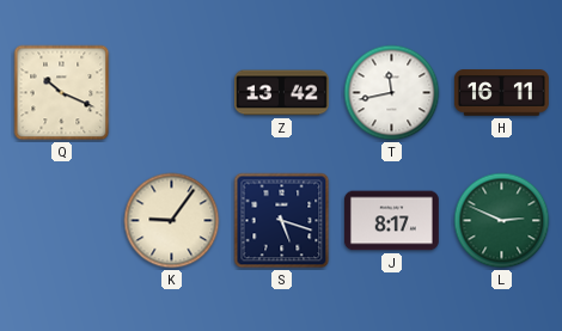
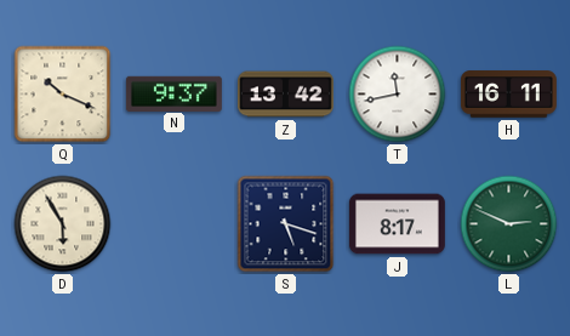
N: none -> 9:37
D: none -> 5:55
K: 9:06 -> none
